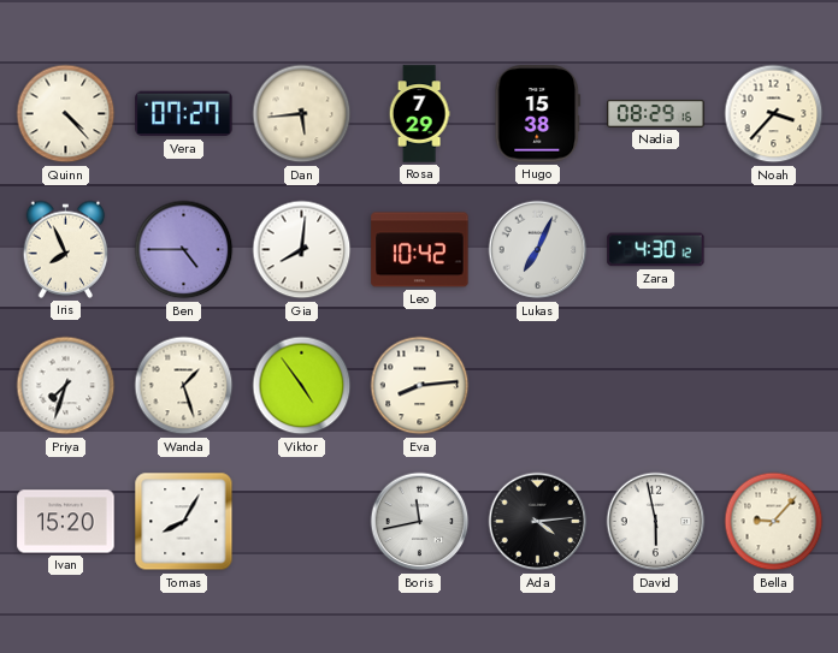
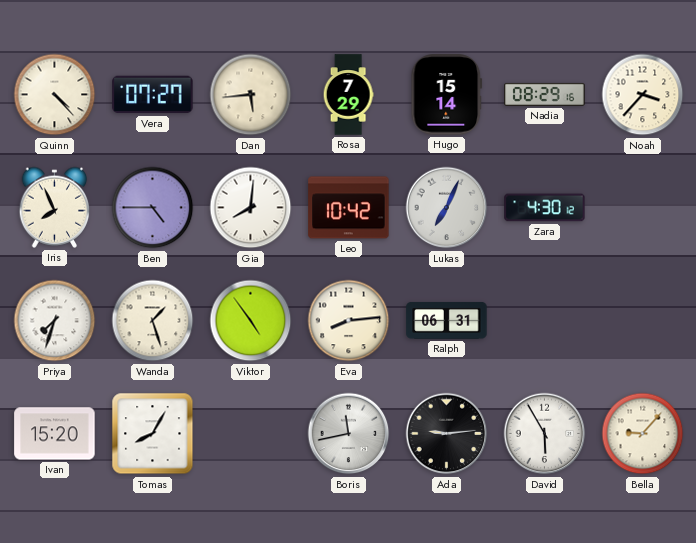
Hugo: 15:38 -> 15:14
Ralph: none -> 06:31
Ada: 4:14 -> 9:14
David: 5:58 -> 5:55
